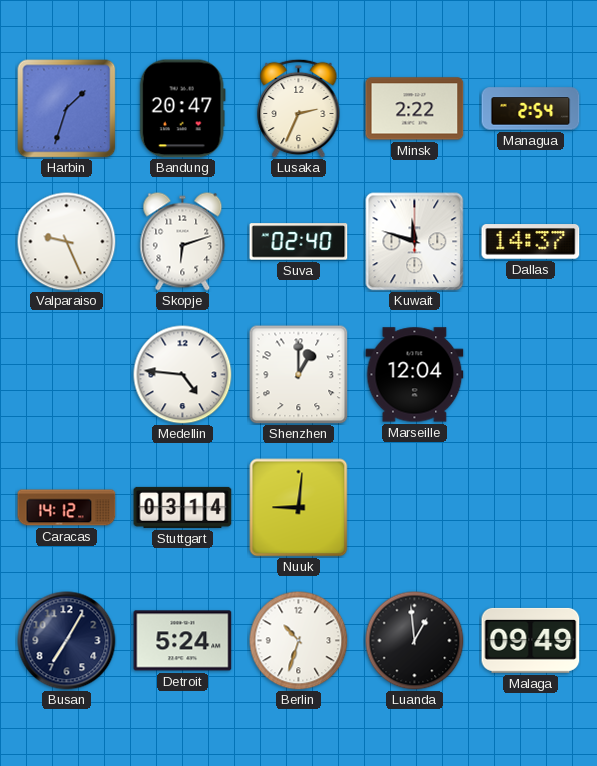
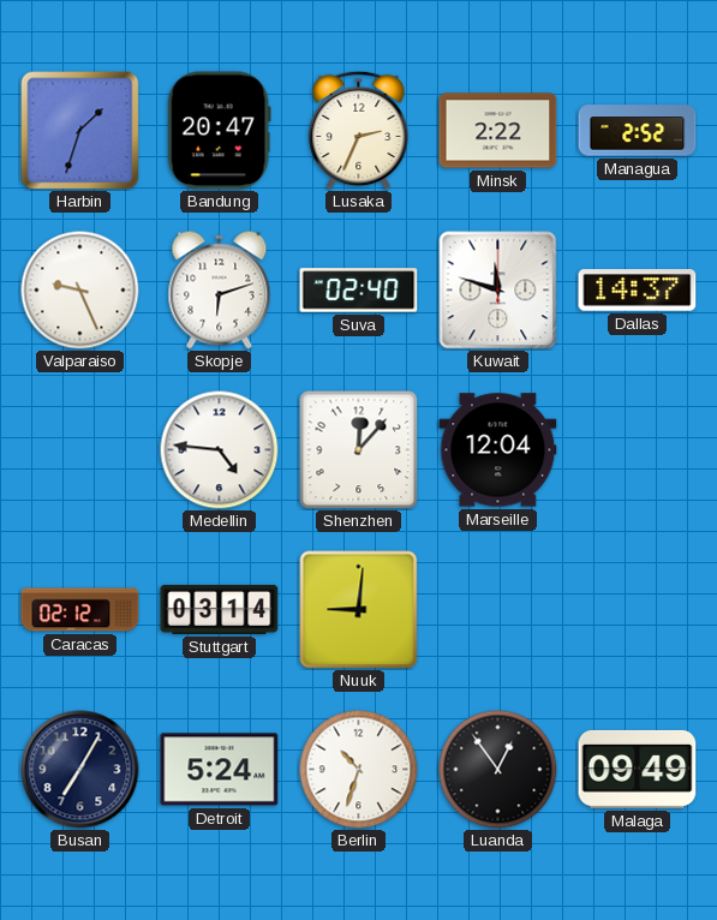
Managua: 2:54 -> 2:52
Shenzhen: 1:00 -> 12:07
Caracas: 14:12 -> 02:12
Luanda: 12:59 -> 12:54
